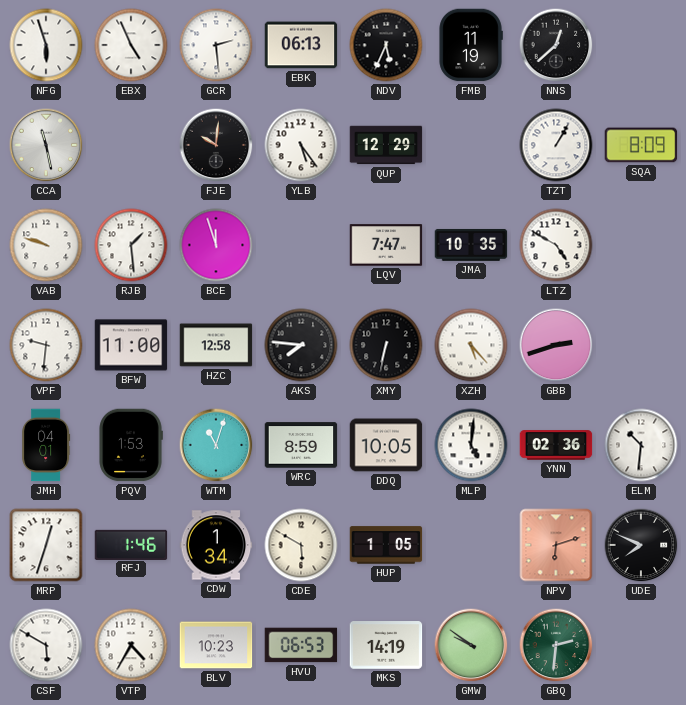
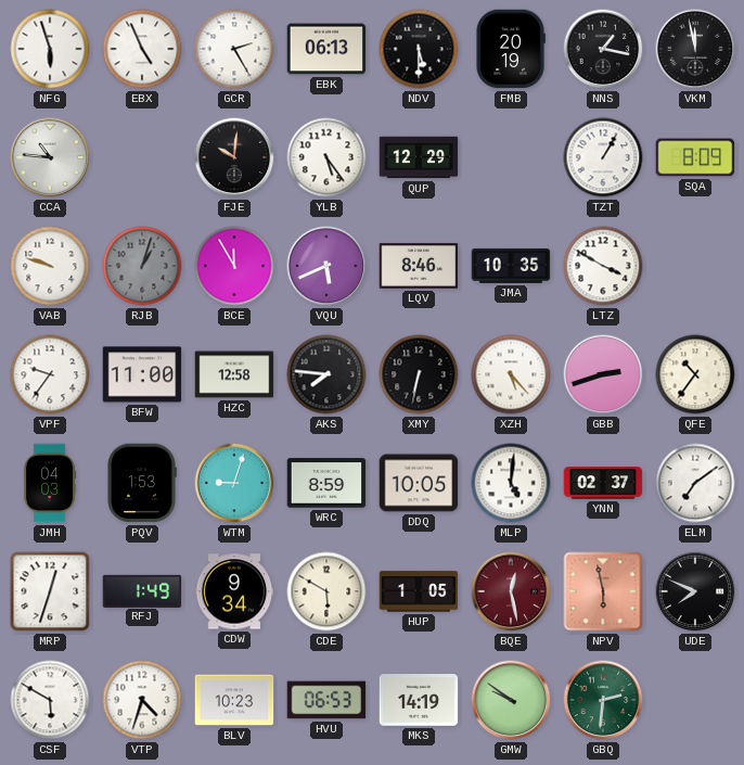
GCR: 2:29 -> 2:25
NDV: 5:34 -> 5:30
FMB: 11:19 -> 20:19
NNS: 12:38 -> 1:17
VKM: none -> 11:58
CCA: 11:28 -> 10:46
RJB: 1:29 -> 1:03
RJB dial: white -> grey
BCE: 11:57 -> 11:55
VQU: none -> 5:41
LQV: 7:47 -> 8:46
LTZ: 4:50 -> 3:50
VPF: 9:31 -> 9:36
QFE: none -> 10:36
JMH: 04:01 -> 04:03
WTM: 11:03 -> 9:03
YNN: 02:36 -> 02:37
ELM: 10:31 -> 7:09
RFJ: 1:46 -> 1:49
CDW: 1:34 -> 9:34
BQE: none -> 12:28
NPV: 6:12 -> 5:58
VTP: 4:35 -> 4:33
